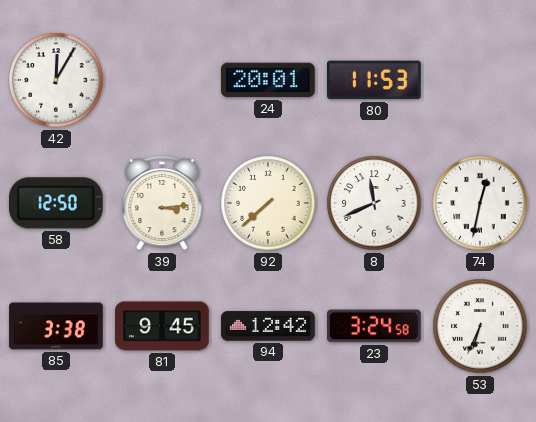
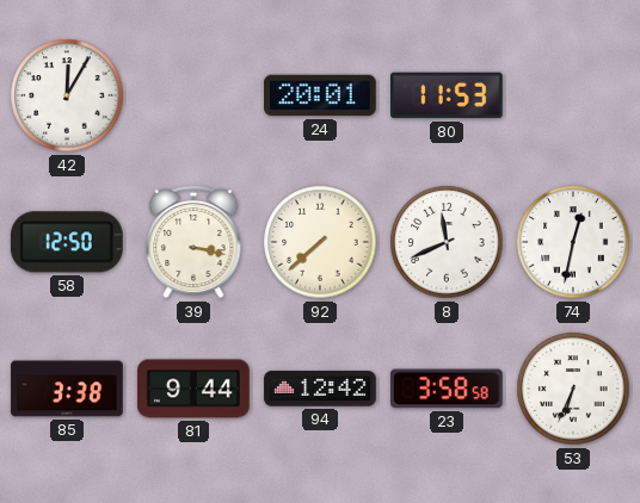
39: 3:14 -> 3:17
81: 9:45 -> 9:44
23: 3:24 -> 3:58
